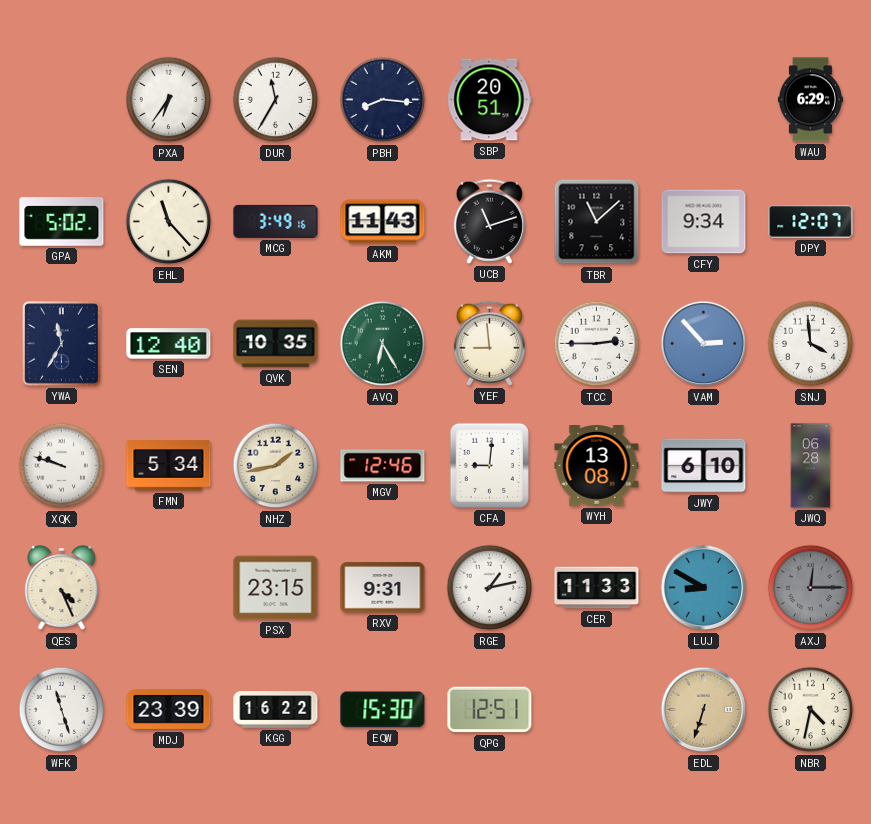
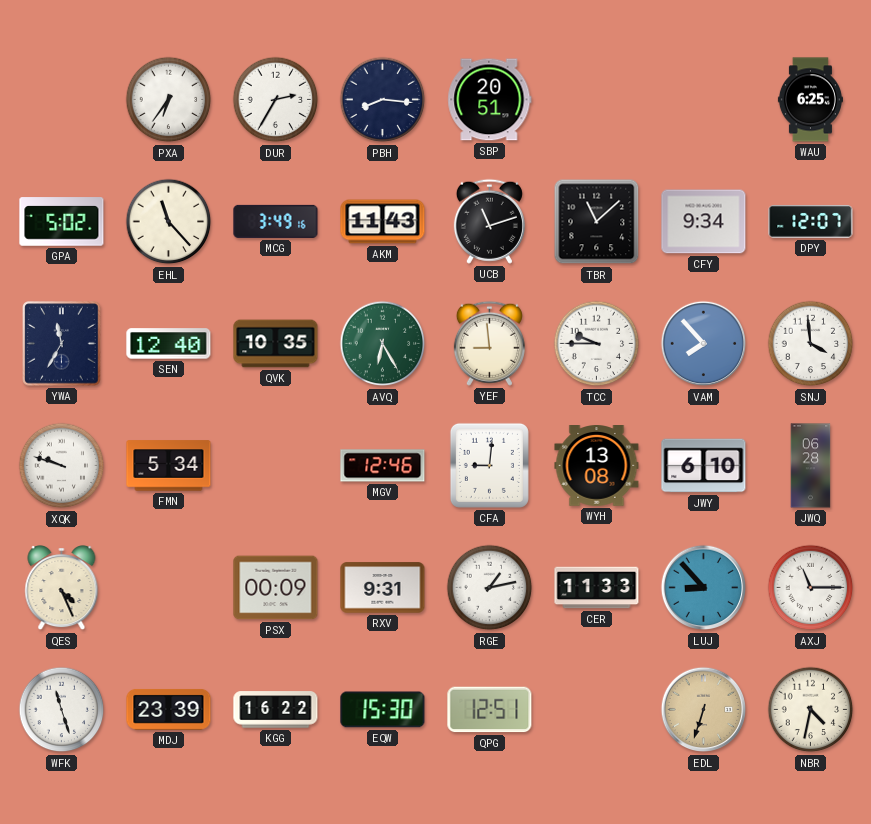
DUR: 11:35 -> 2:35
WAU: 6:29 -> 6:25
TCC: 2:45 -> 9:45
VAM: 2:53 -> 7:53
NHZ: 1:43 -> none
PSX: 23:15 -> 00:09
LUJ: 8:50 -> 8:53
AXJ: 12:15 -> 11:15
AXJ dial: grey -> white
